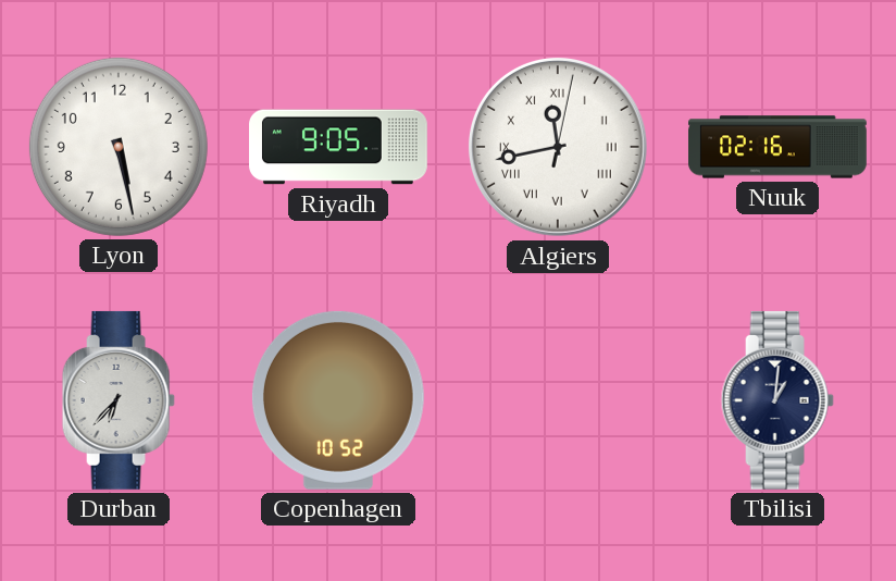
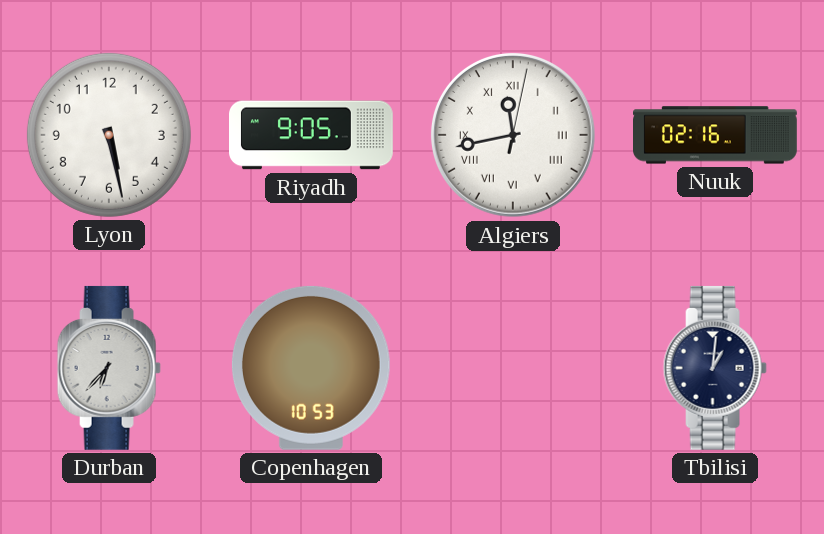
Copenhagen: 10:52 -> 10:53
